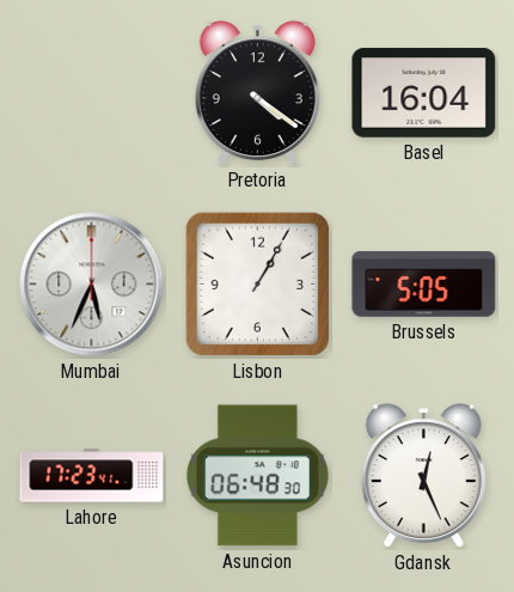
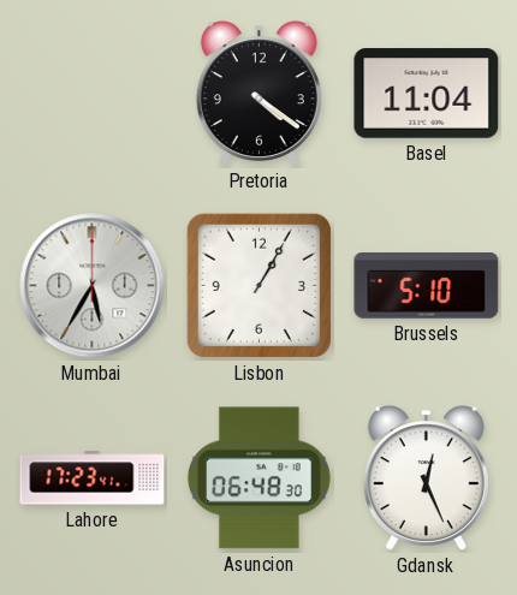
Basel: 16:04 -> 11:04
Mumbai: 5:34 -> 5:35
Brussels: 5:05 -> 5:10
